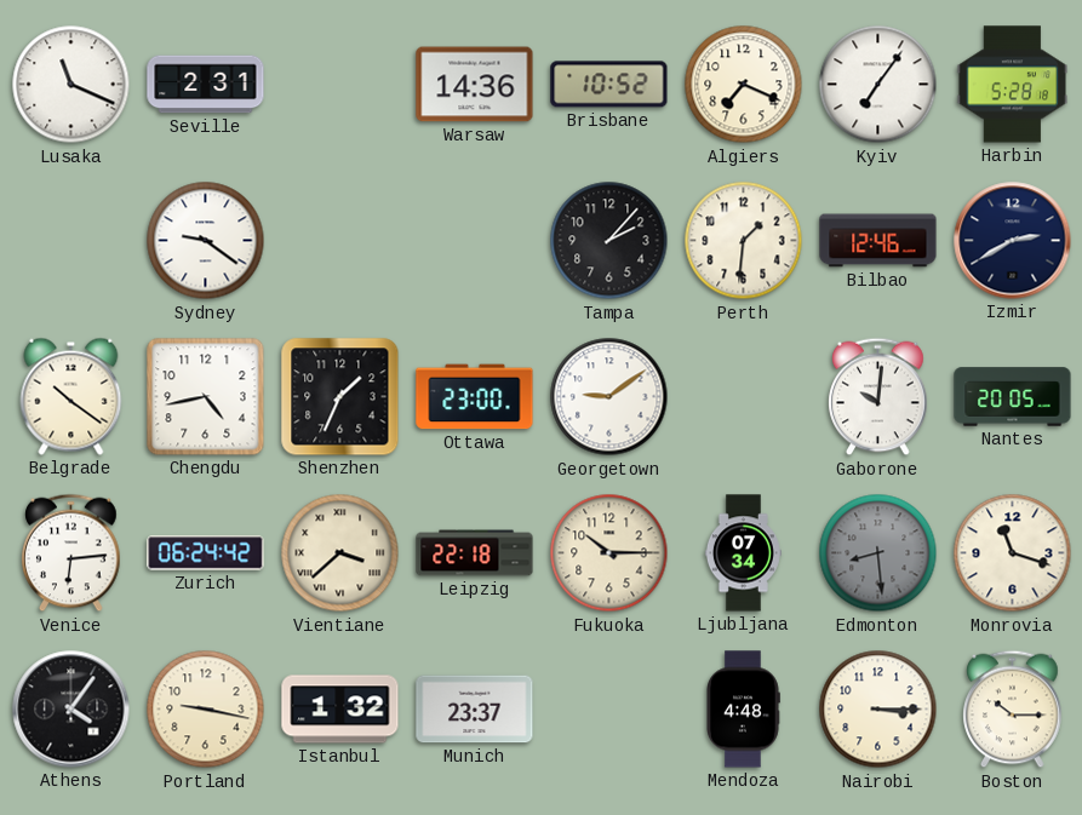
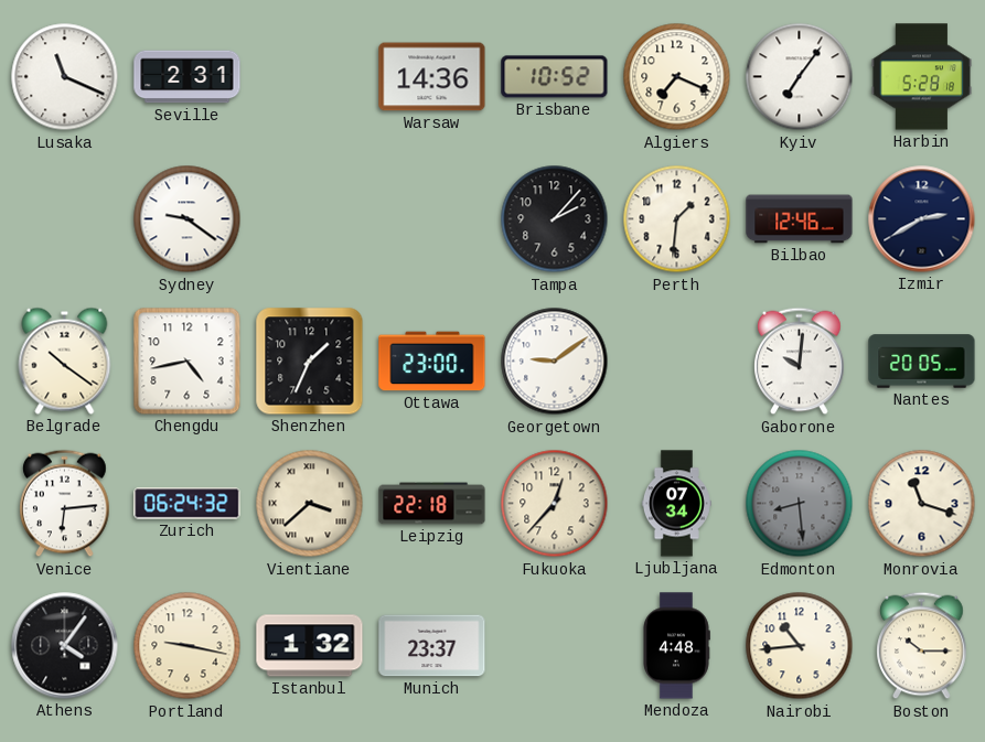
Zurich: 06:24:42 -> 06:24:32
Fukuoka: 10:15 -> 12:37
Nairobi: 3:15 -> 10:44
